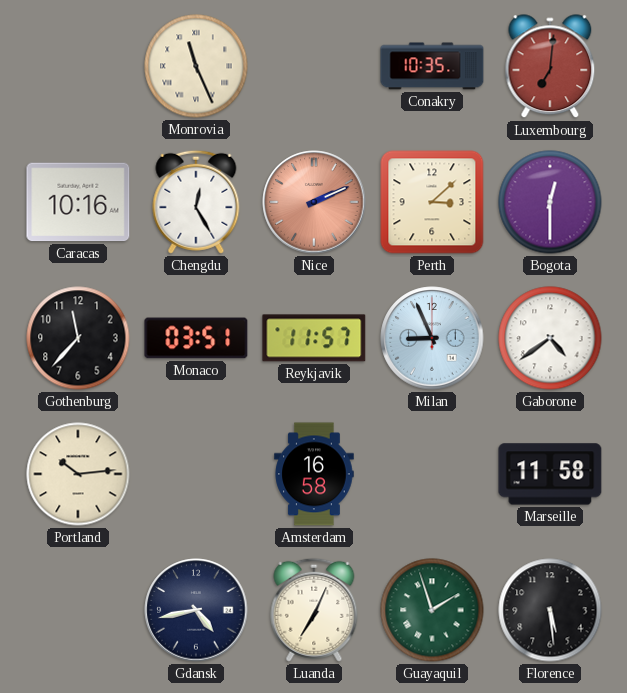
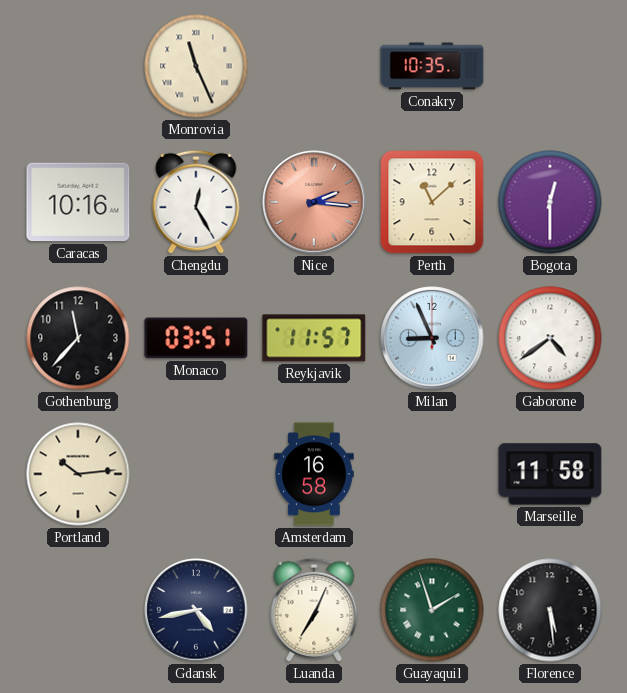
Luxembourg: 7:01 -> none
Nice: 2:11 -> 2:16
Perth: 3:08 -> 11:08
